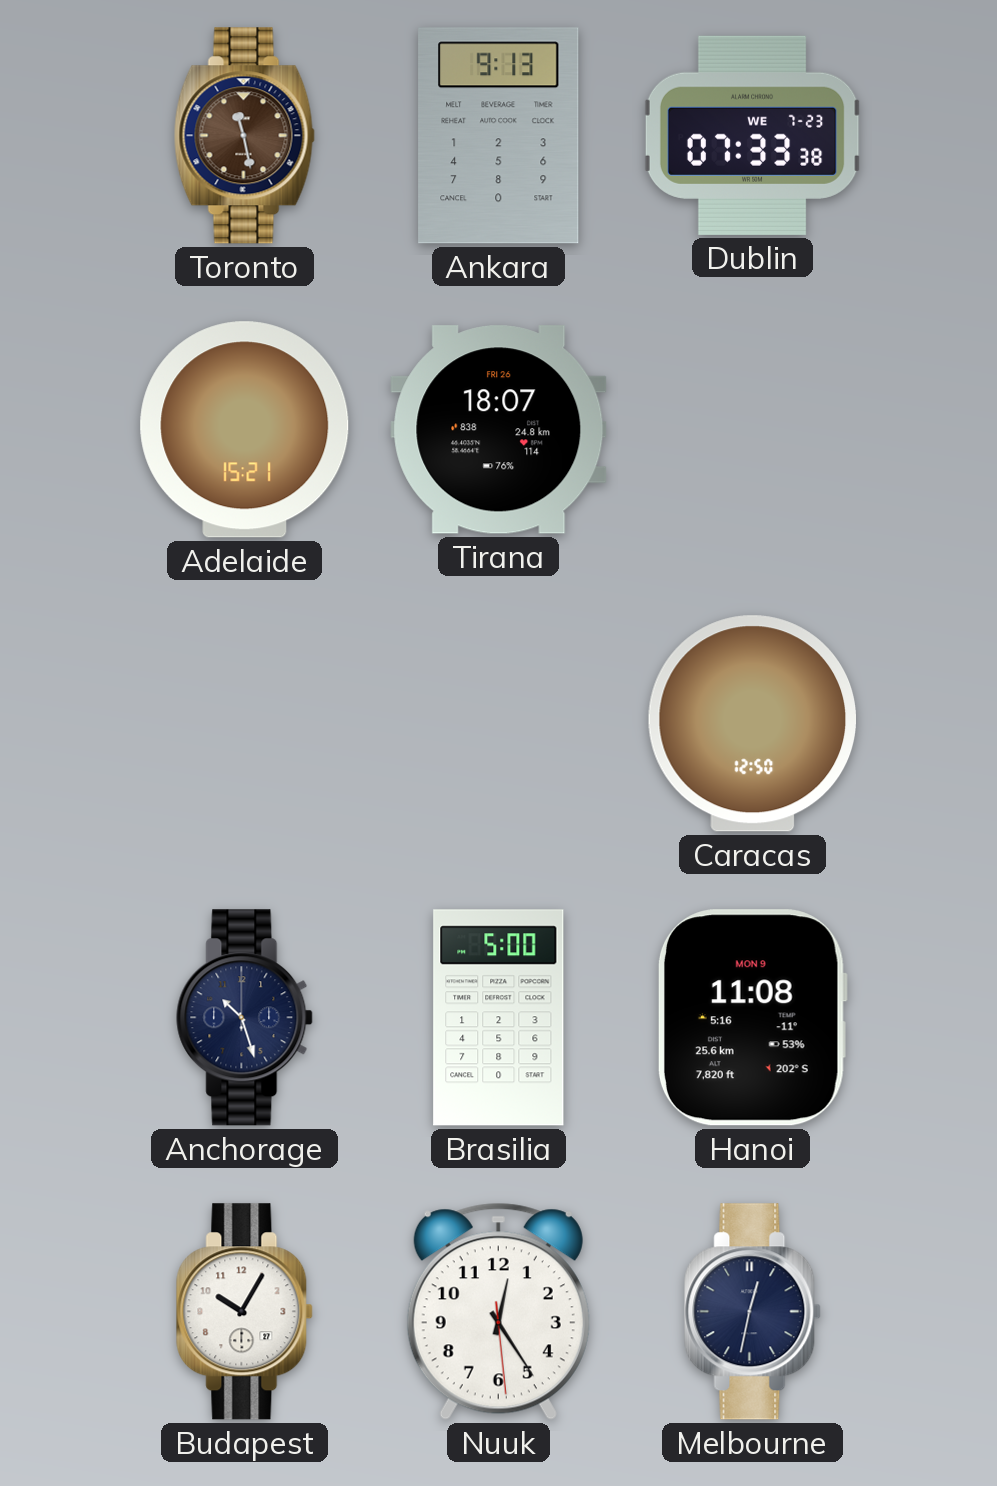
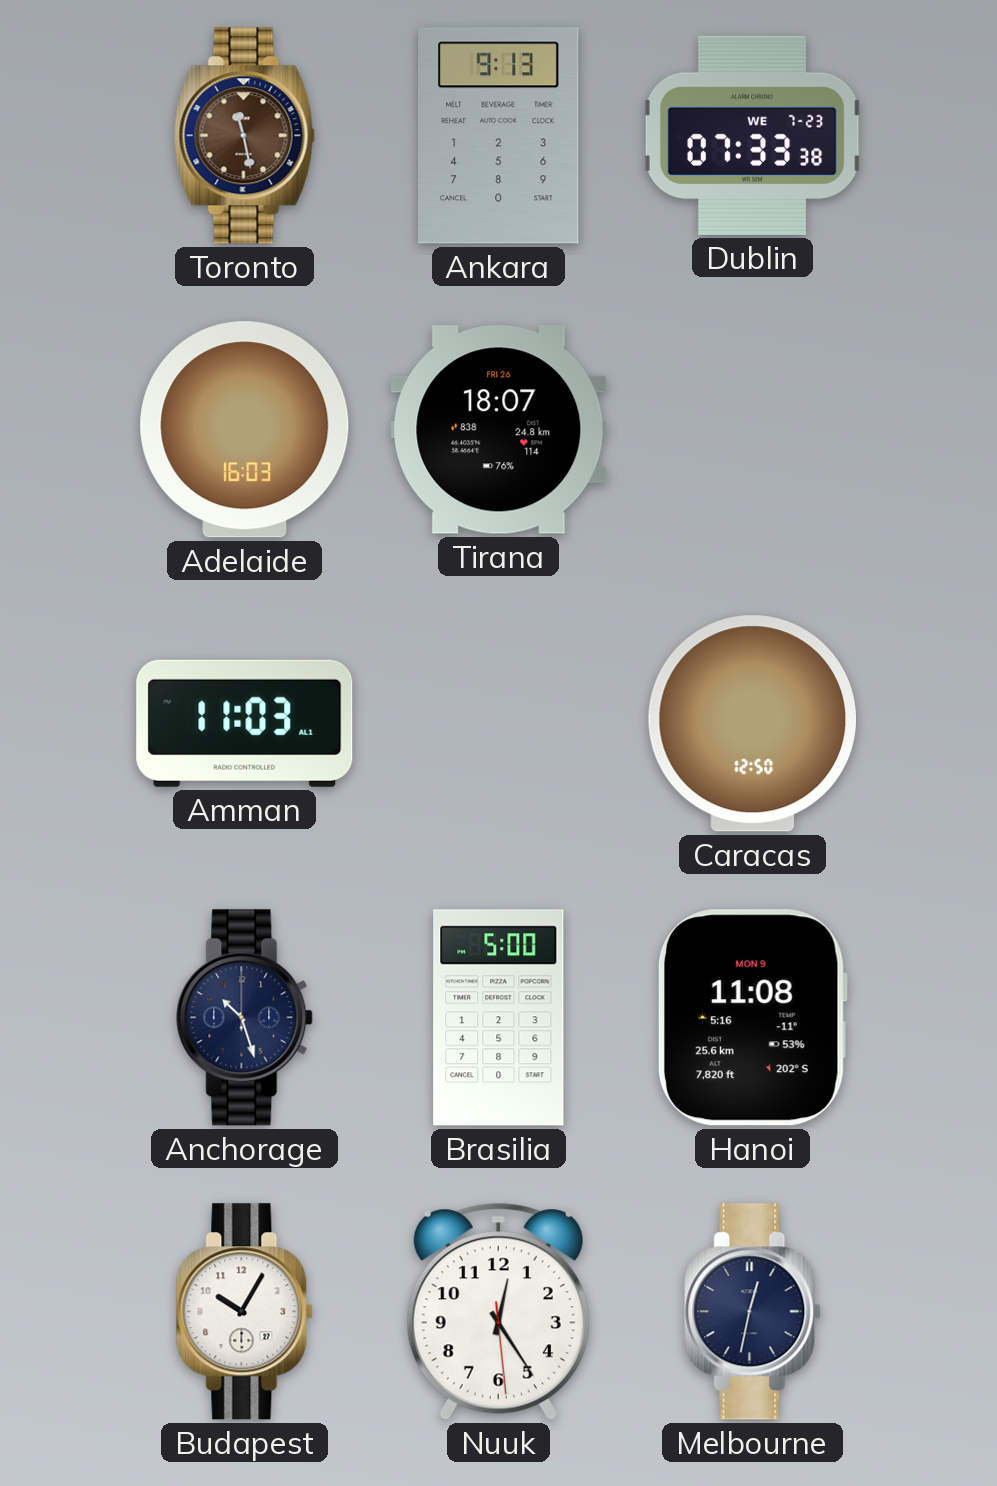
Adelaide: 15:21 -> 16:03
Amman: none -> 11:03
